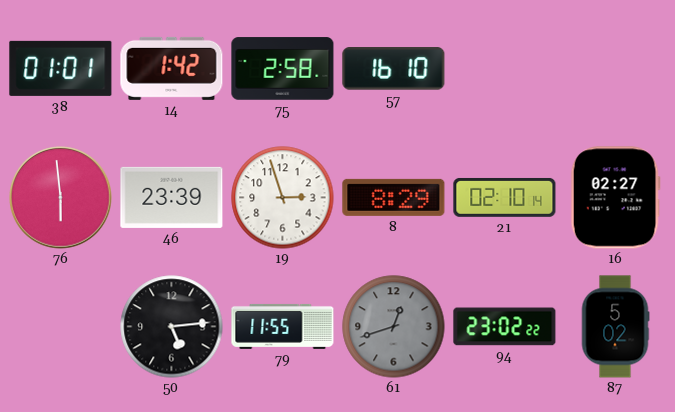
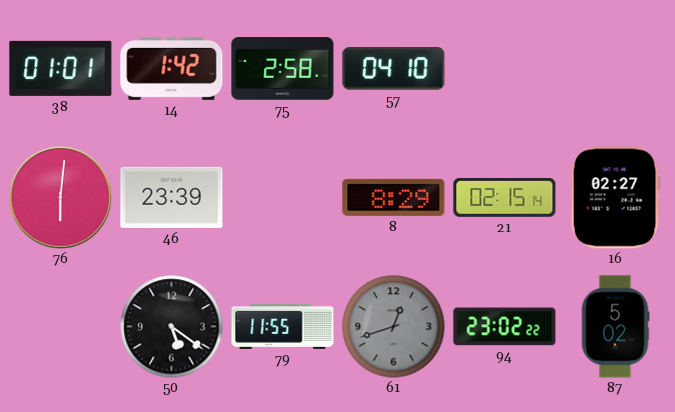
57: 16:10 -> 04:10
76: 5:59 -> 6:01
19: 2:57 -> none
21: 02:10 -> 02:15
50: 5:14 -> 5:21
